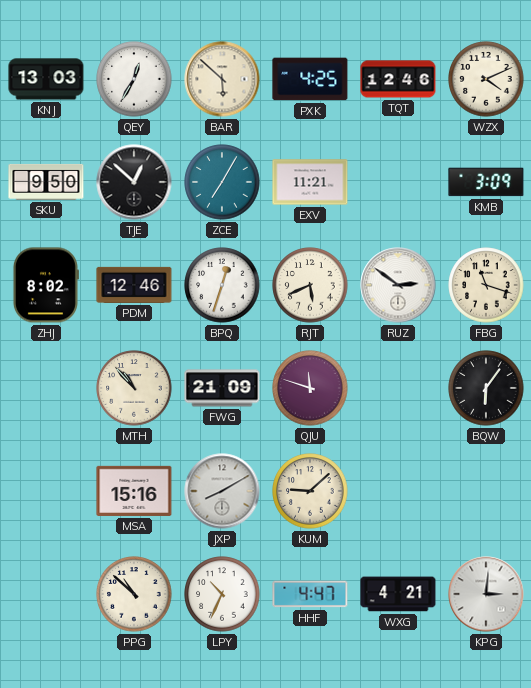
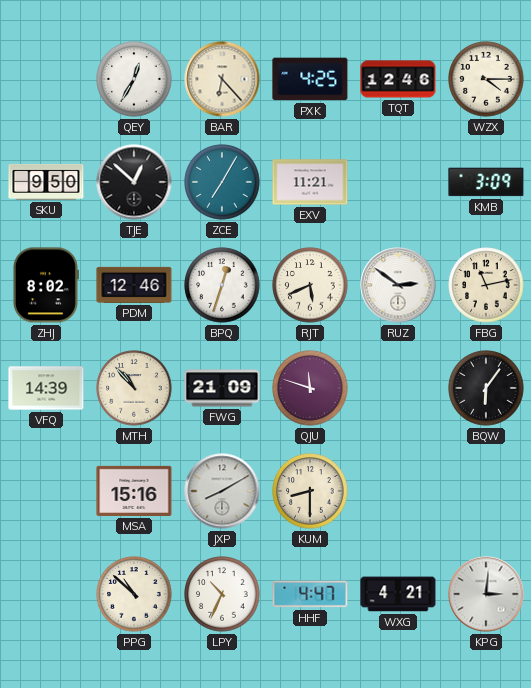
KNJ: 13:03 -> none
BAR: 5:52 -> 6:23
WZX: 4:11 -> 4:15
FBG: 11:18 -> 11:13
VFQ: none -> 14:39
KUM: 9:08 -> 8:30
